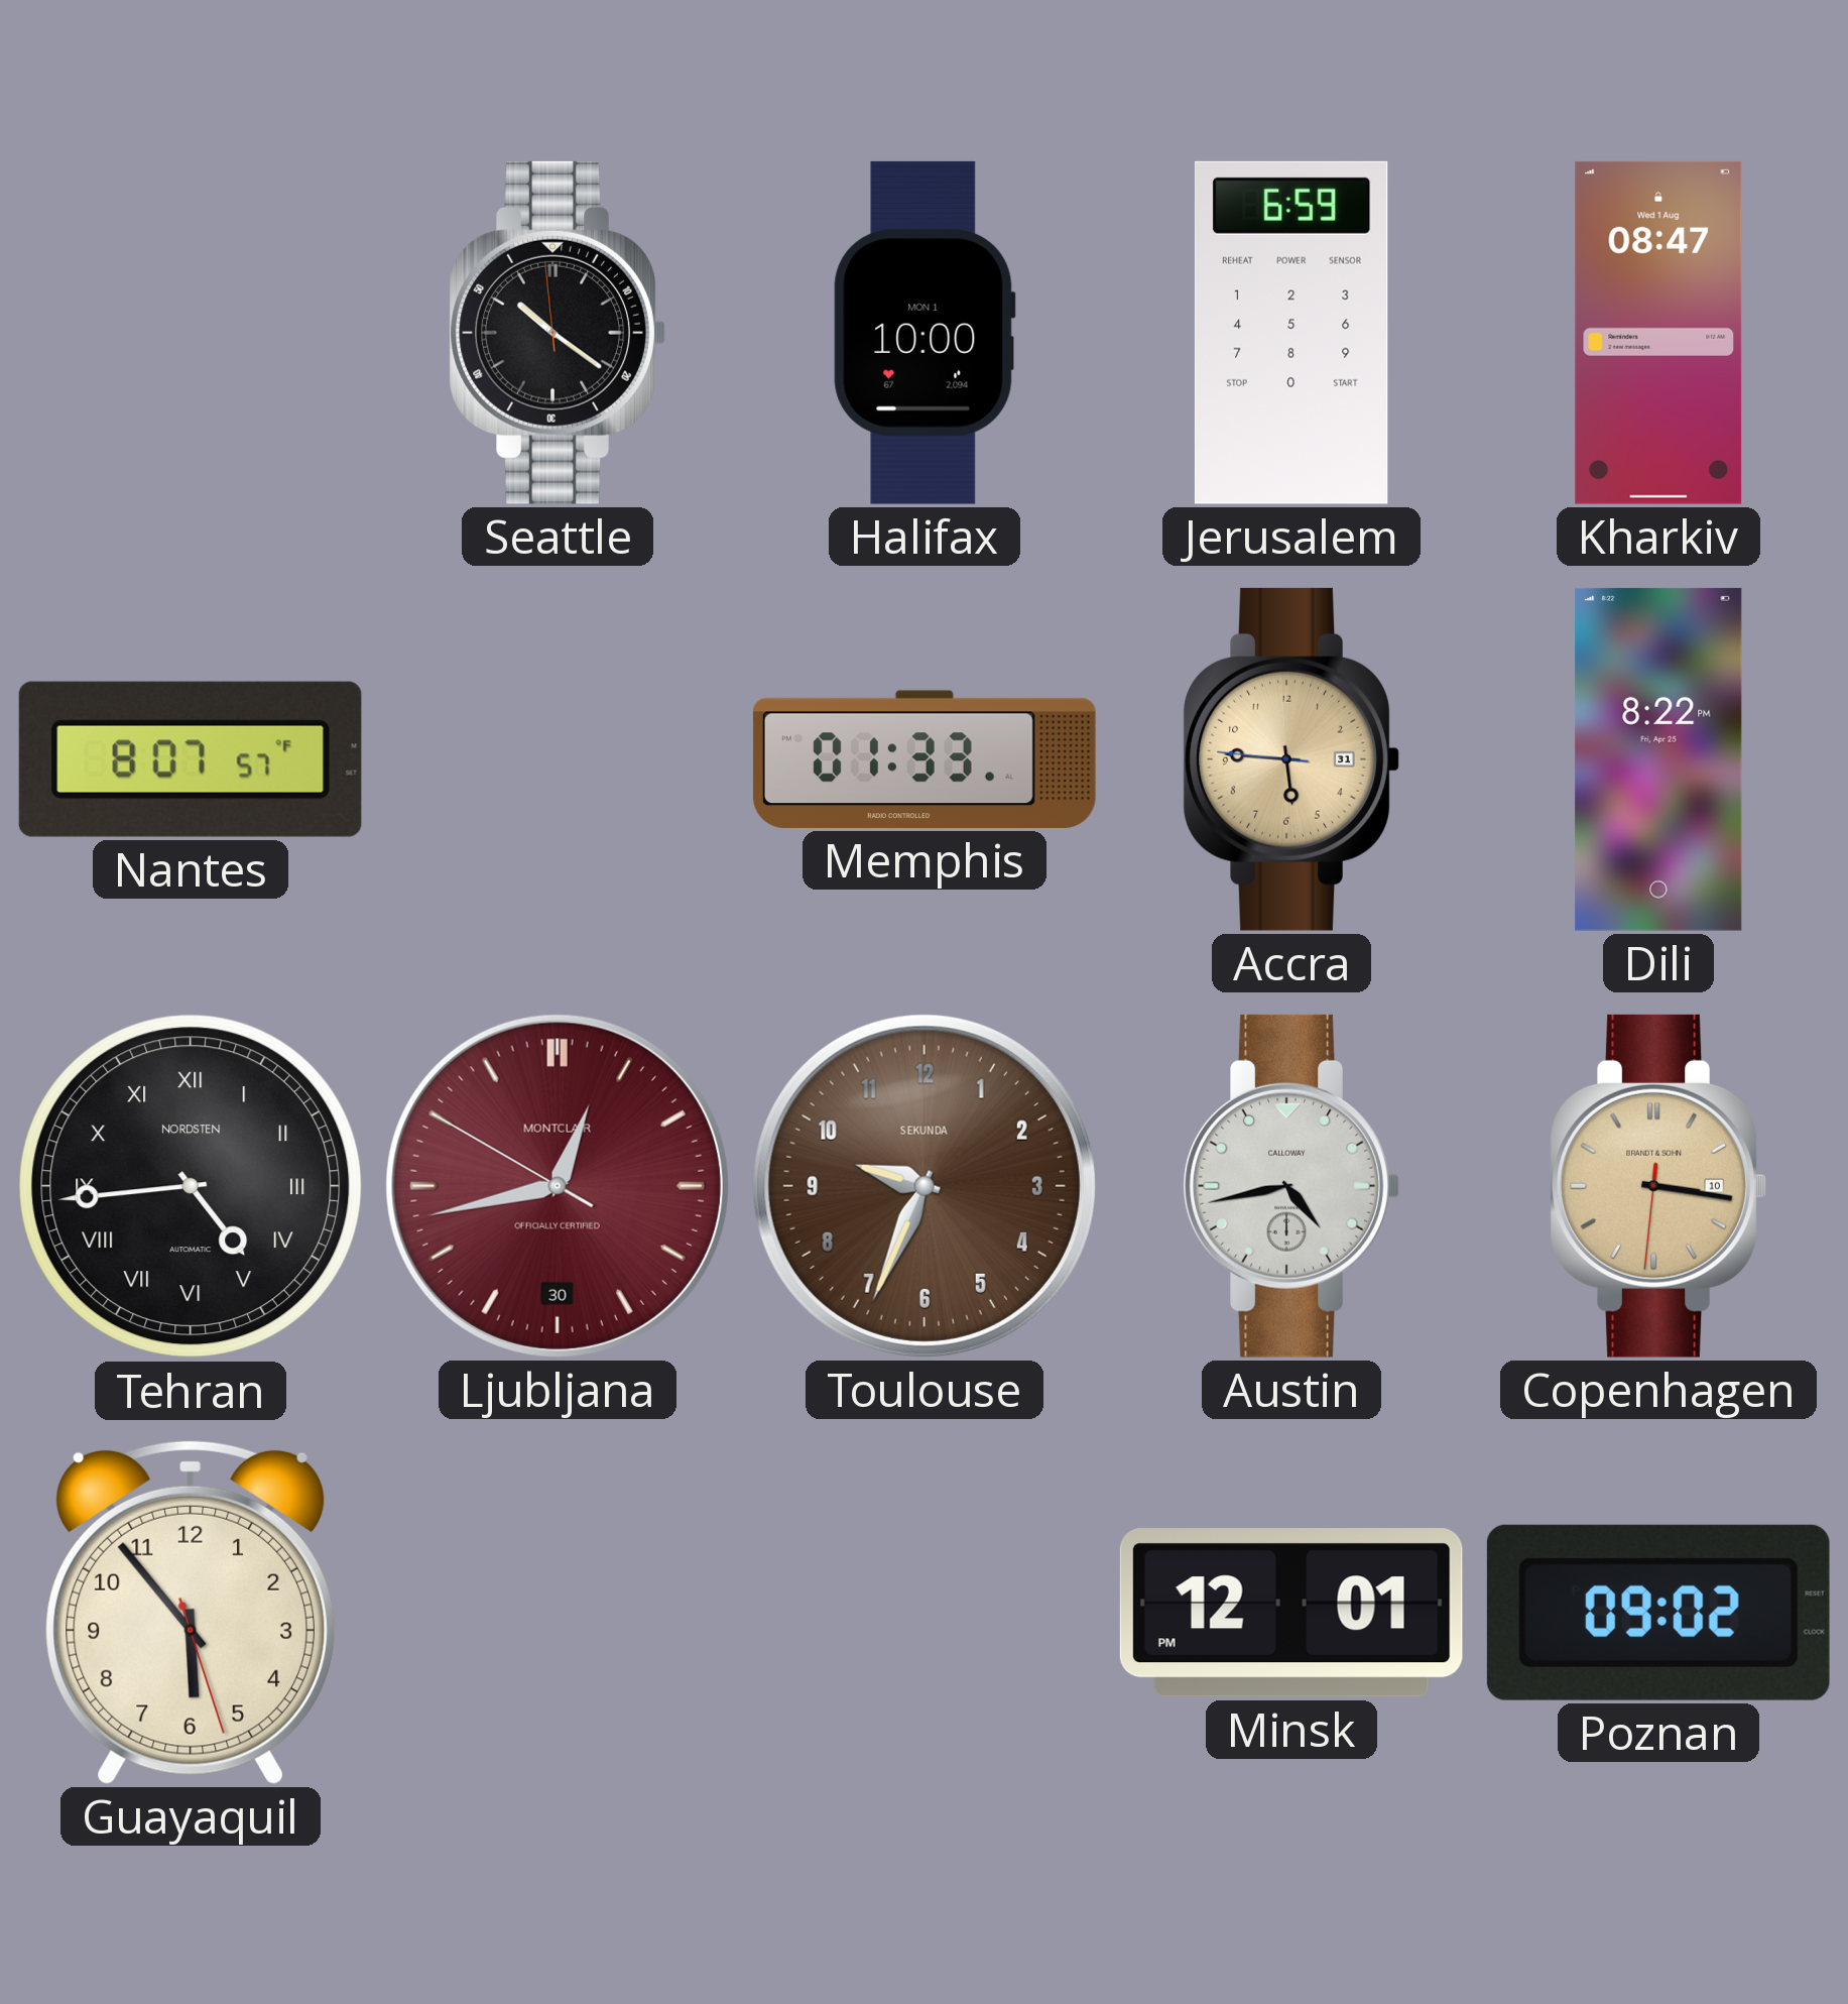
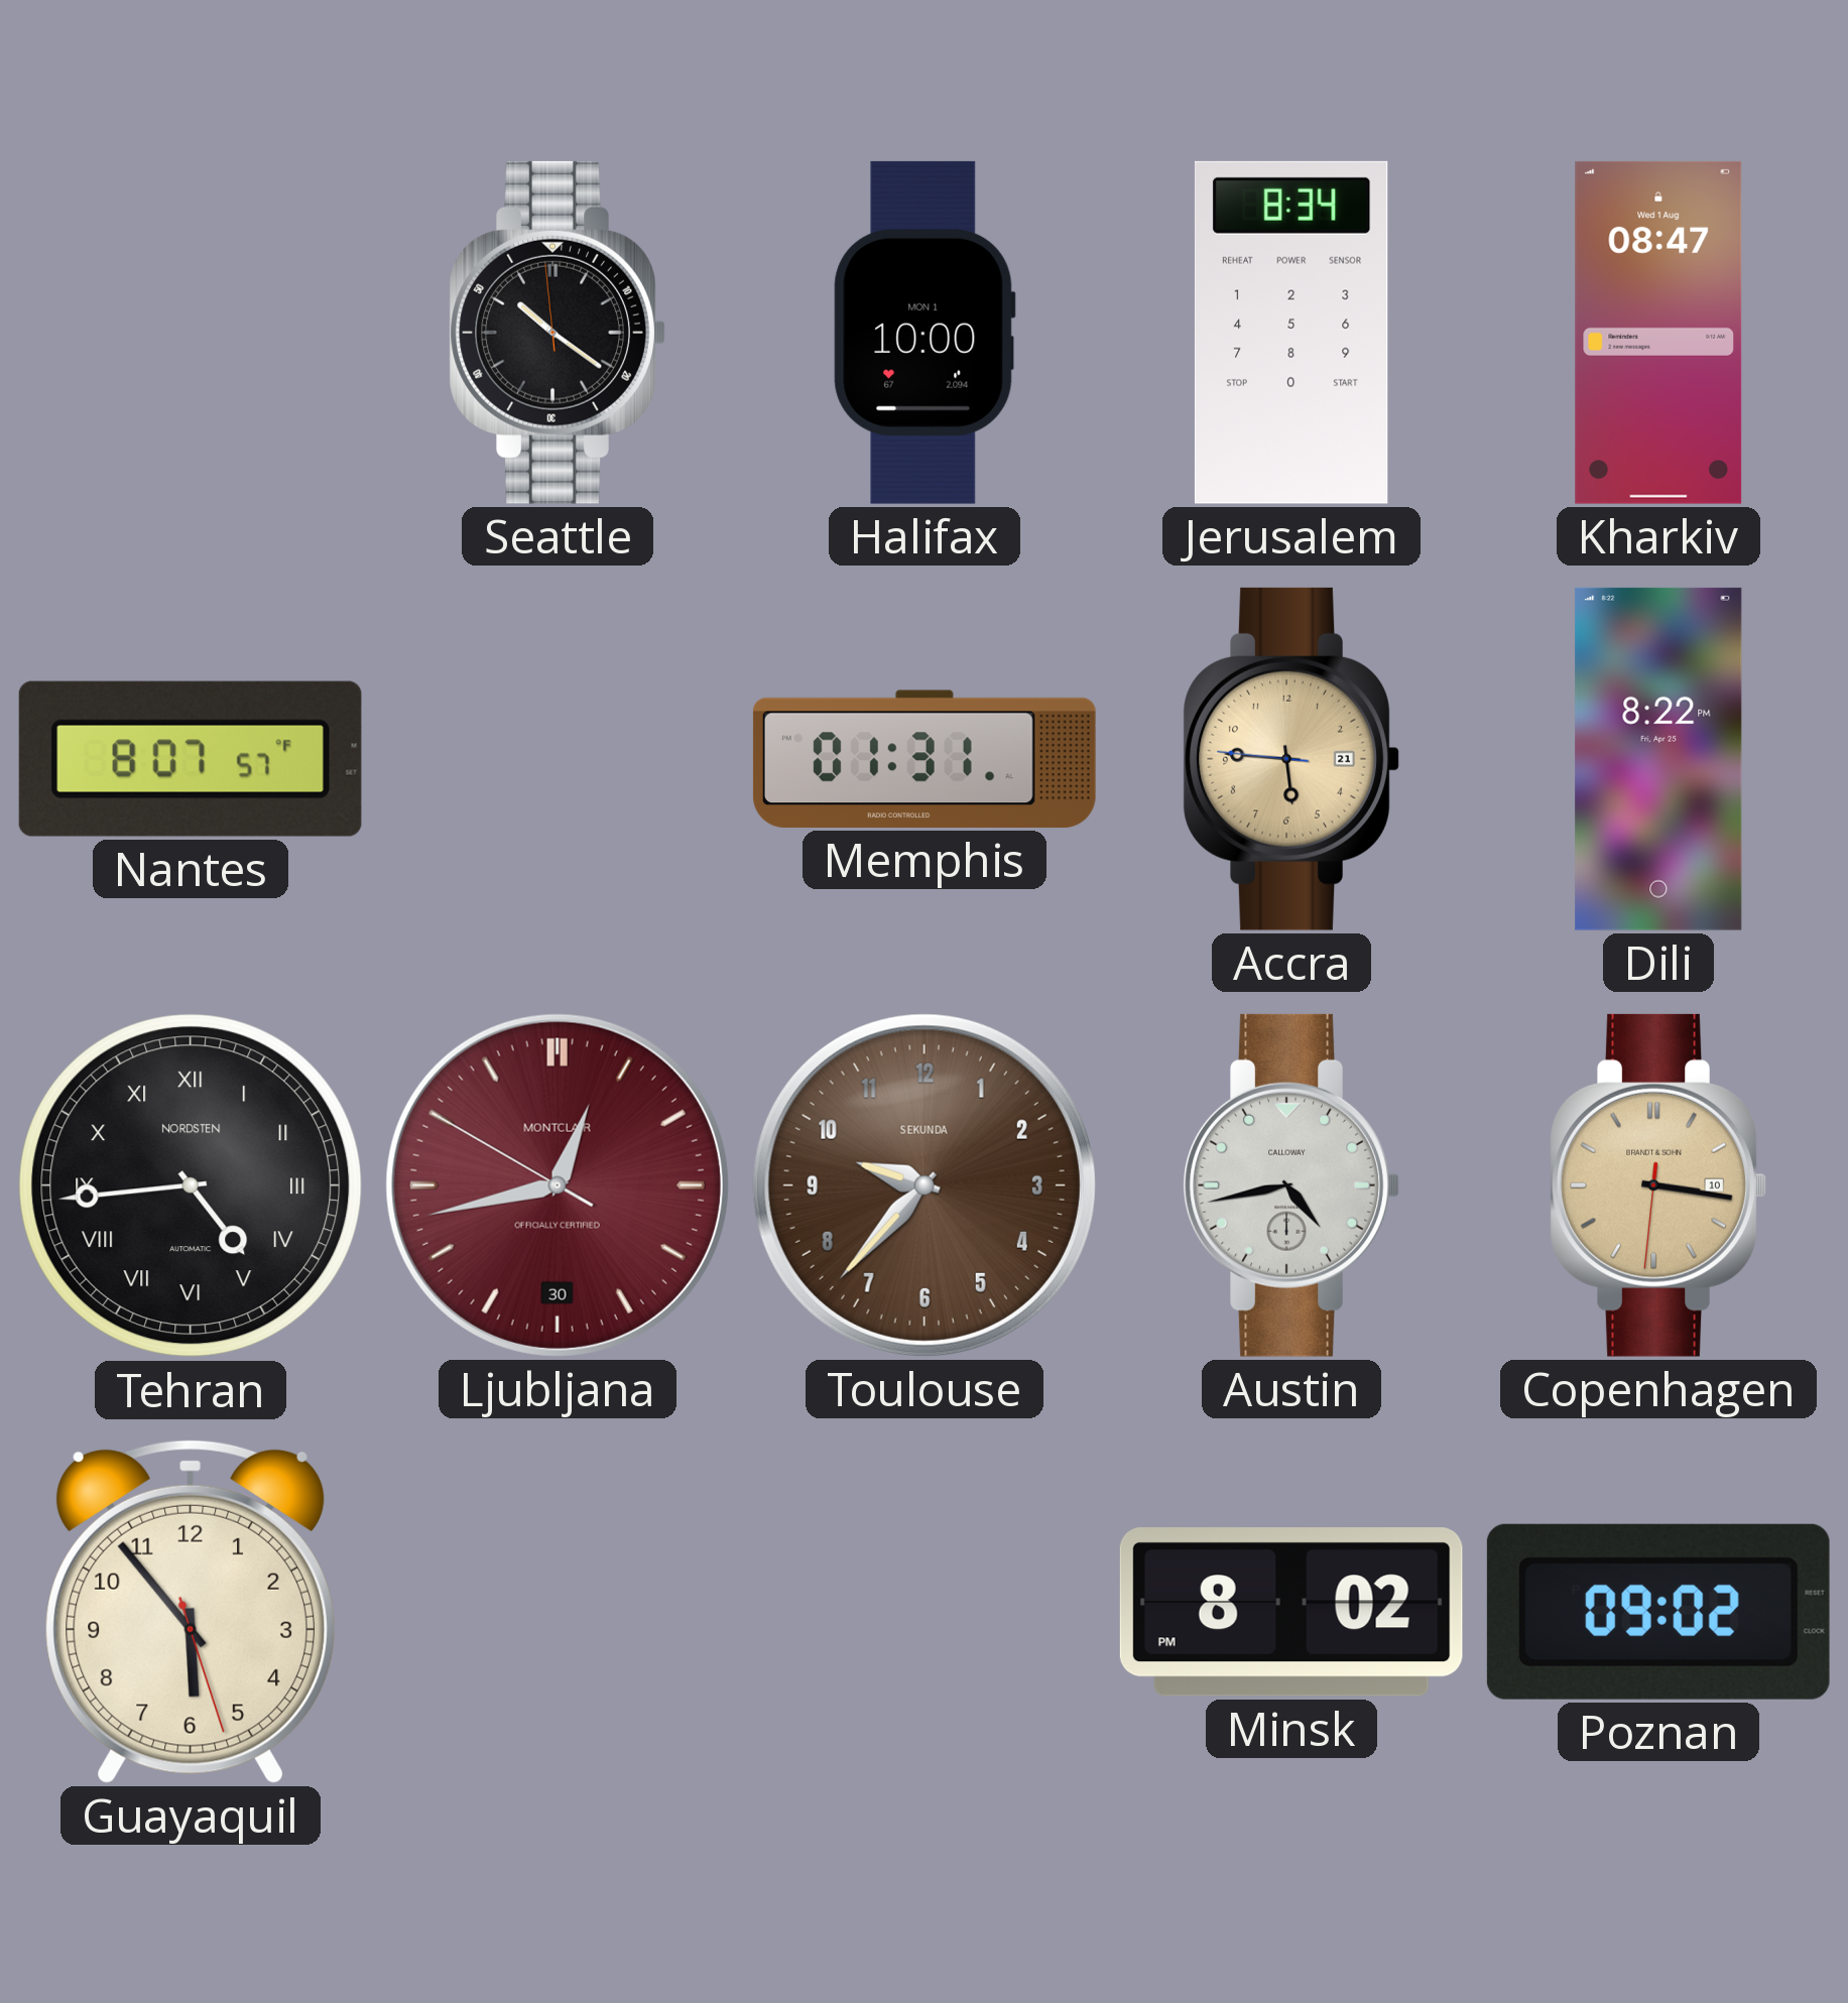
Jerusalem: 6:59 -> 8:34
Memphis: 01:33 -> 01:31
Accra date: 31 -> 21
Toulouse: 9:34 -> 9:37
Minsk: 12:01 -> 8:02
